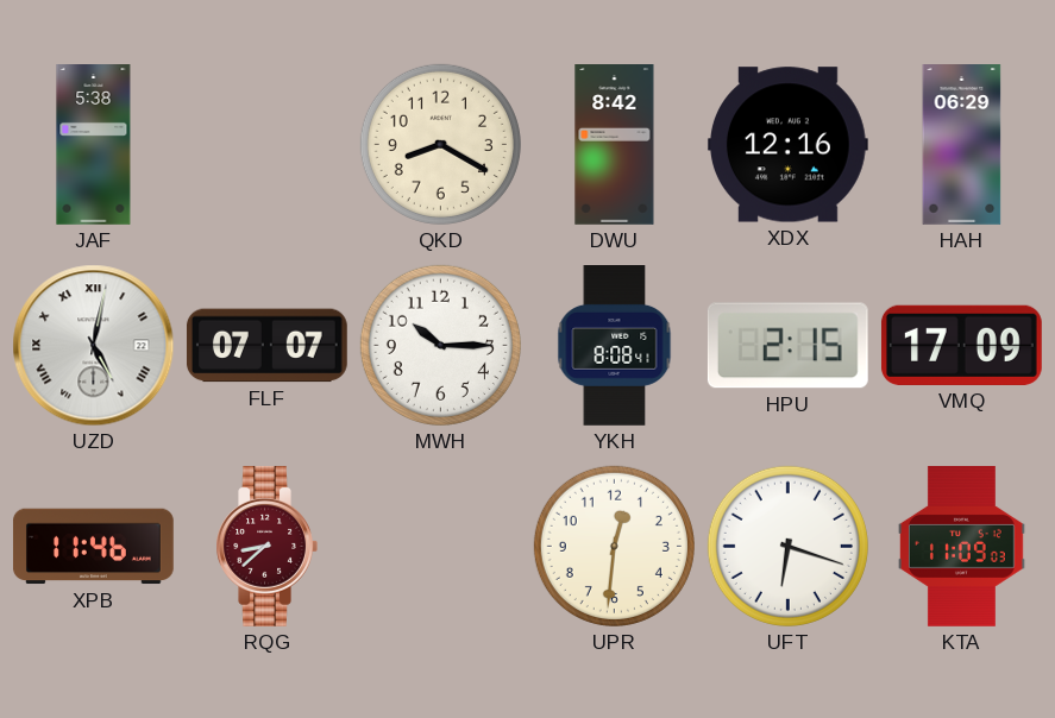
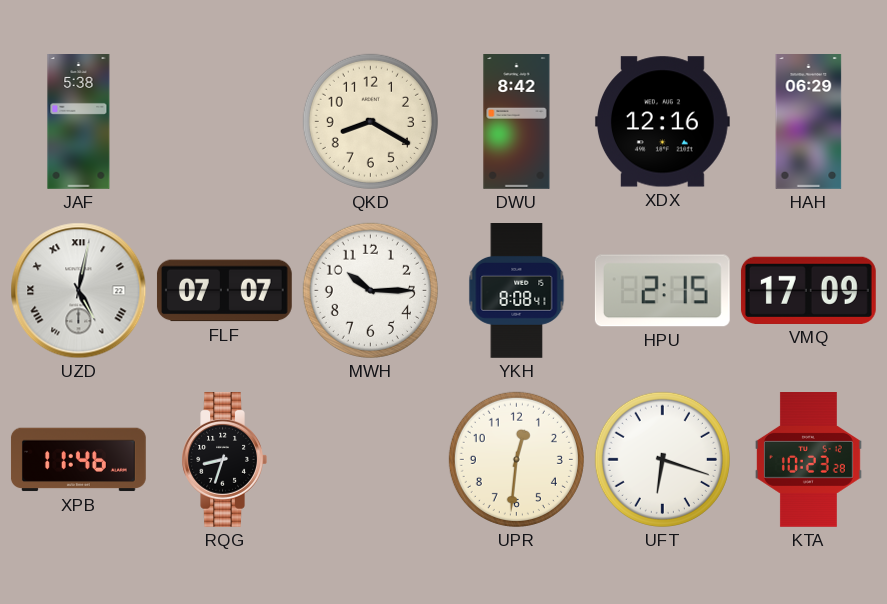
RQG: 8:38 -> 8:33
RQG dial: burgundy -> black
KTA: 11:09 -> 10:23
